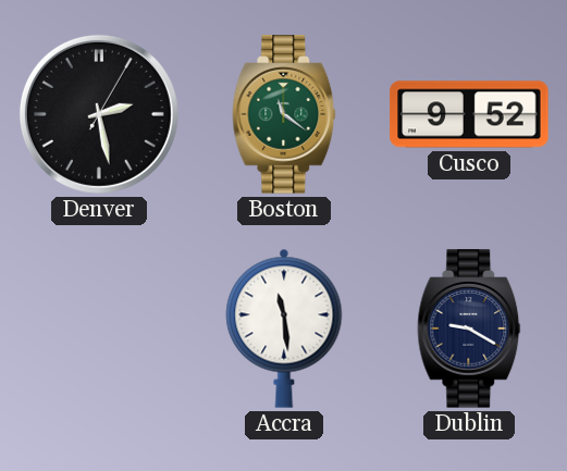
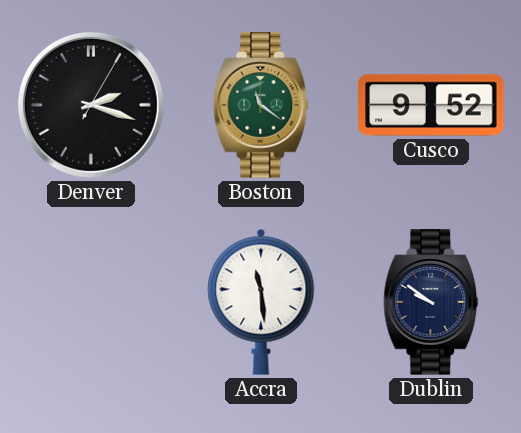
Denver: 2:28 -> 2:18
Dublin: 9:20 -> 9:51
